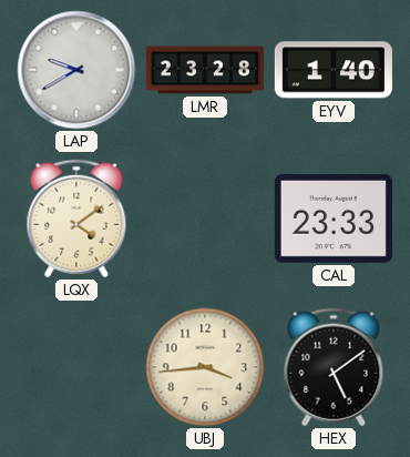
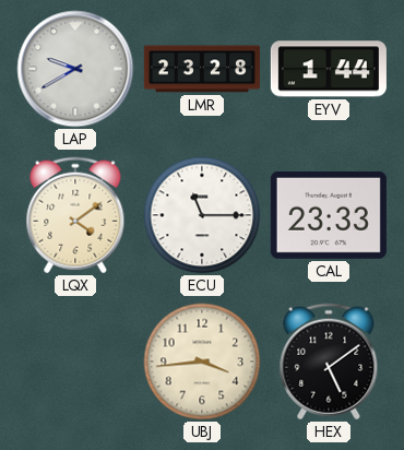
EYV: 1:40 -> 1:44
ECU: none -> 11:15
